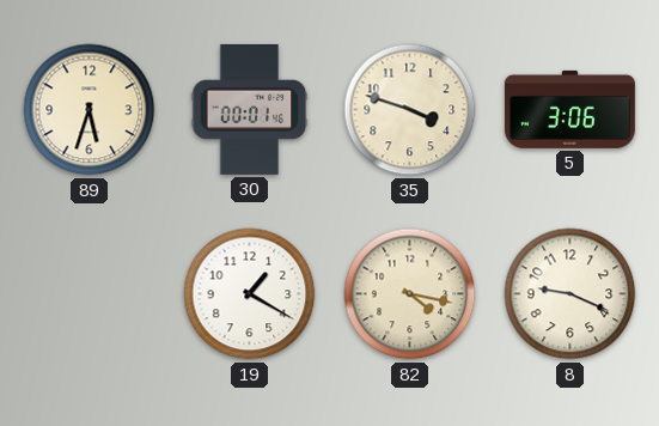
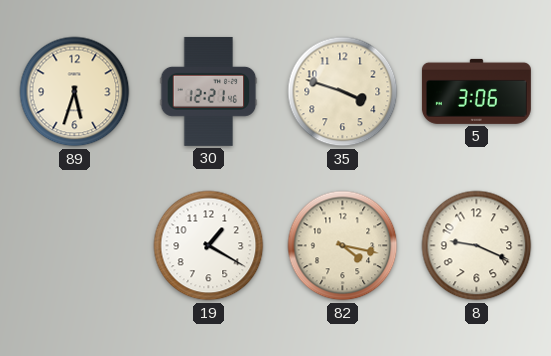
30: 00:01 -> 12:21
